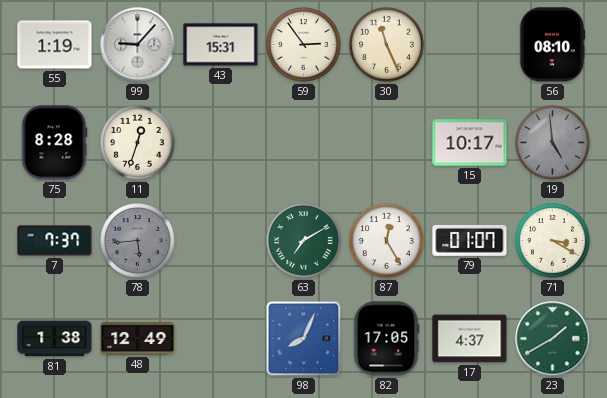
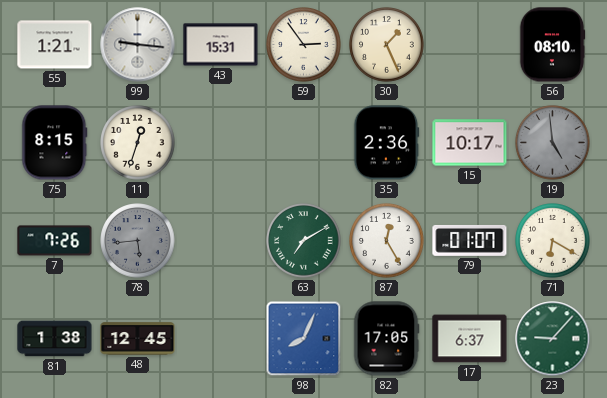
55: 1:19 -> 1:21
99: 9:07 -> 9:16
30: 11:26 -> 1:26
75: 8:28 -> 8:15
35: none -> 2:36
7: 7:37 -> 7:26
71: 3:20 -> 6:20
48: 12:49 -> 12:45
17: 4:37 -> 6:37
23: 1:40 -> 9:07
